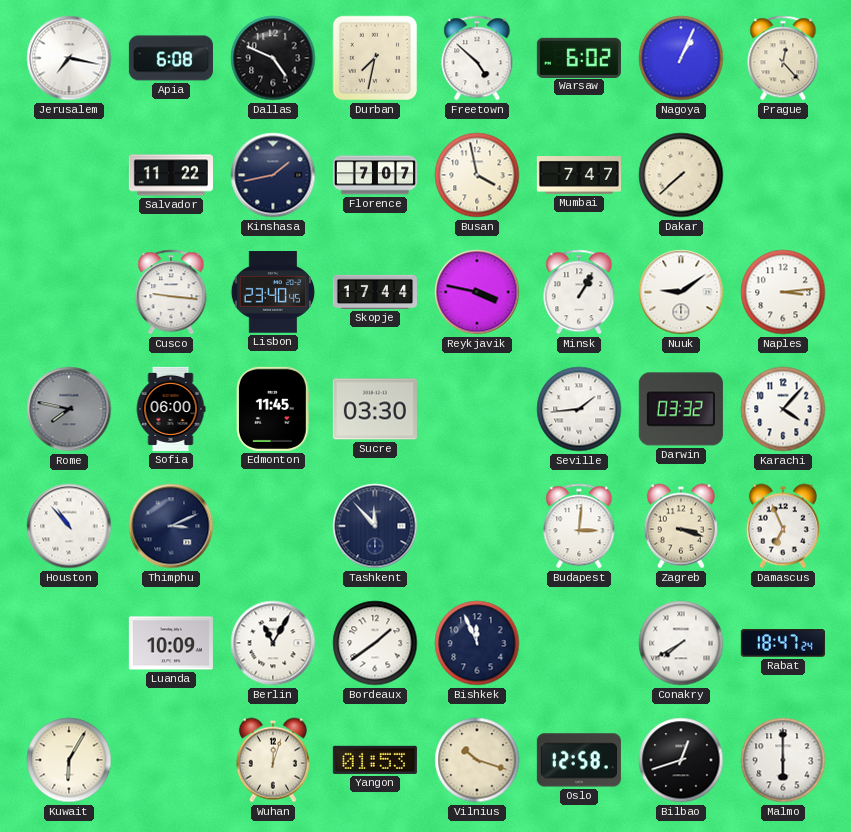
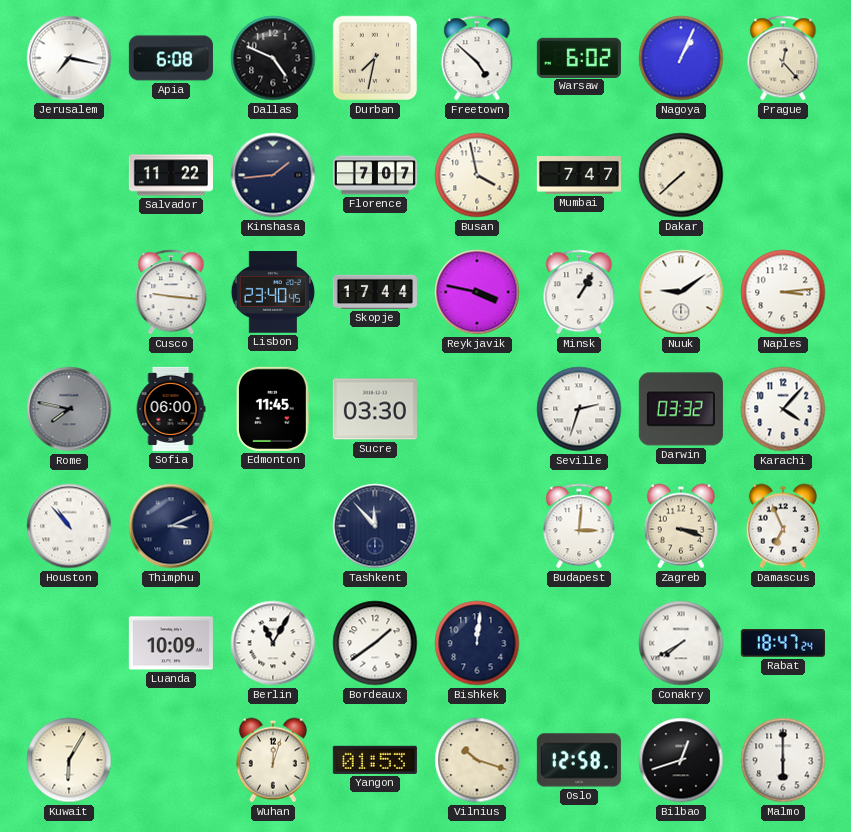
Kinshasa: 1:43 -> 1:44
Seville: 1:44 -> 2:33
Bishkek: 11:56 -> 12:01
